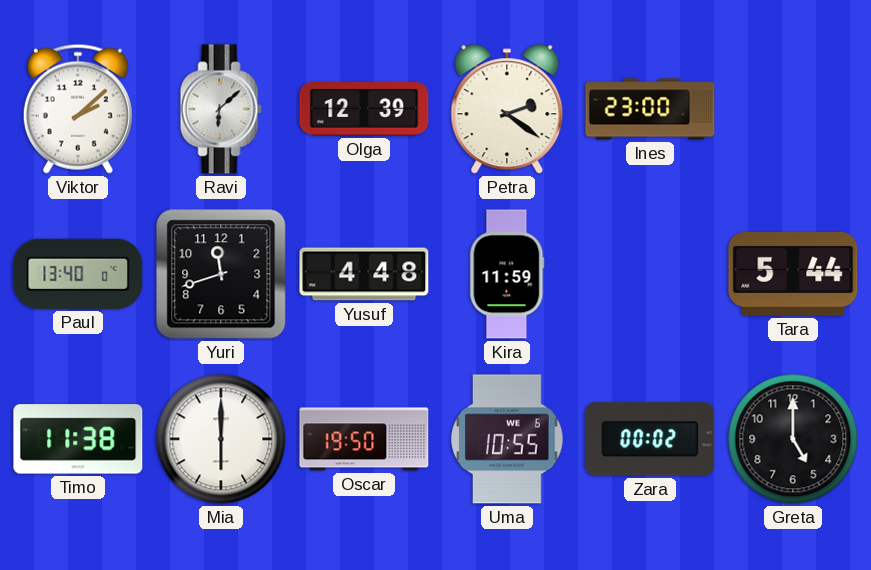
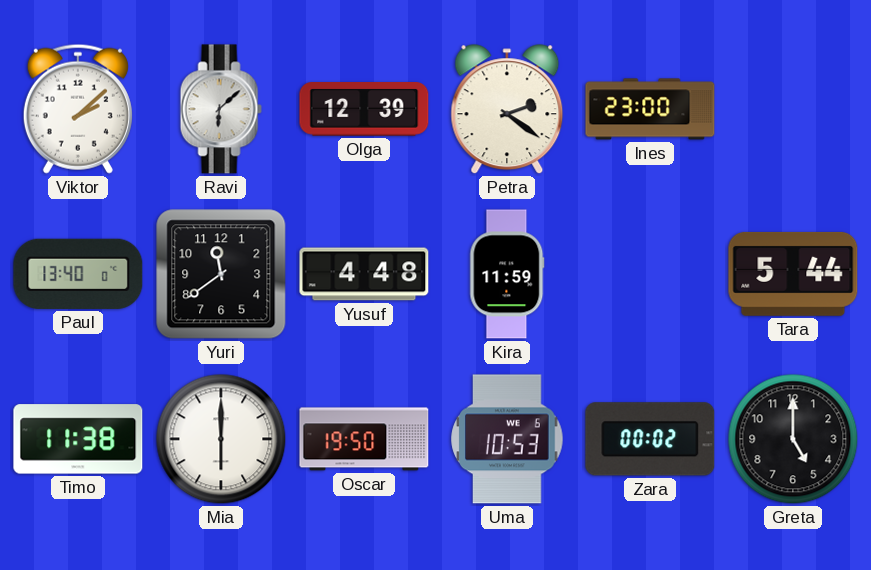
Yuri: 11:42 -> 11:39
Uma: 10:55 -> 10:53
